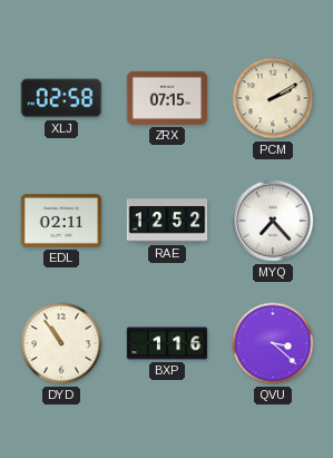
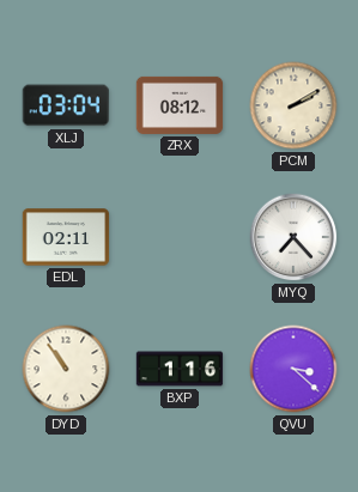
XLJ: 02:58 -> 03:04
ZRX: 07:15 -> 08:12
RAE: 12:52 -> none
